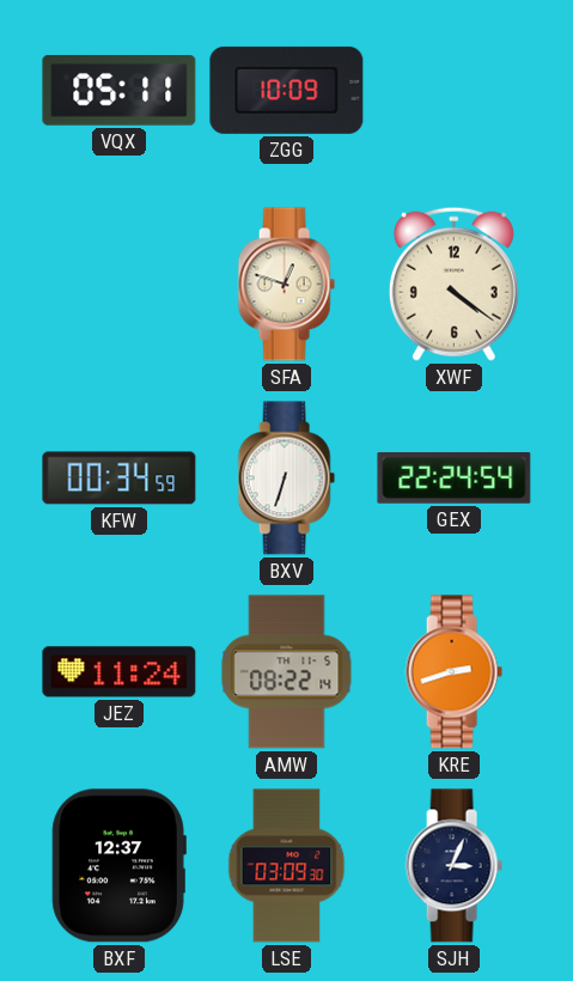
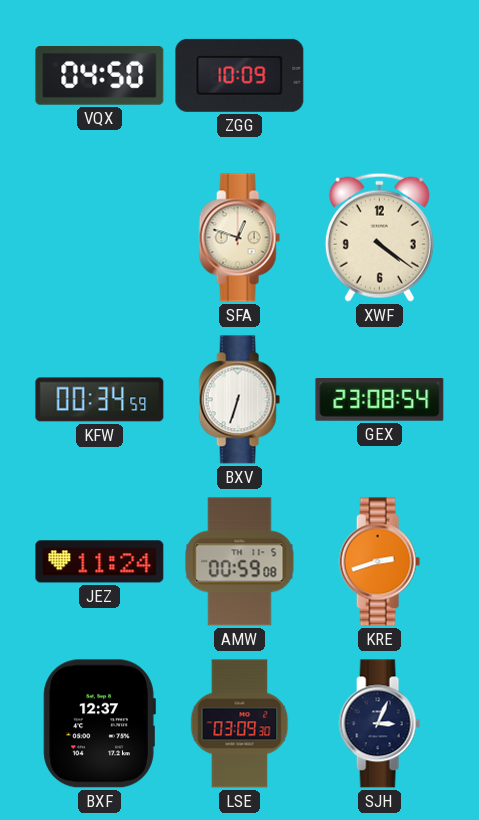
VQX: 05:11 -> 04:50
GEX: 22:24 -> 23:08
AMW: 08:22 -> 00:59
